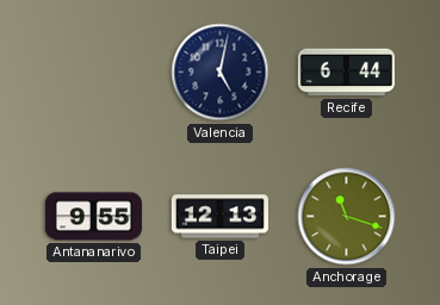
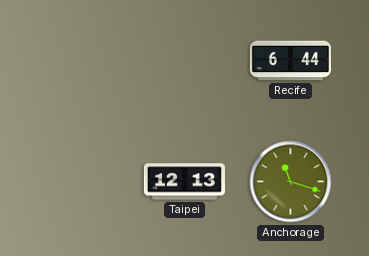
Valencia: 5:02 -> none
Antananarivo: 9:55 -> none
